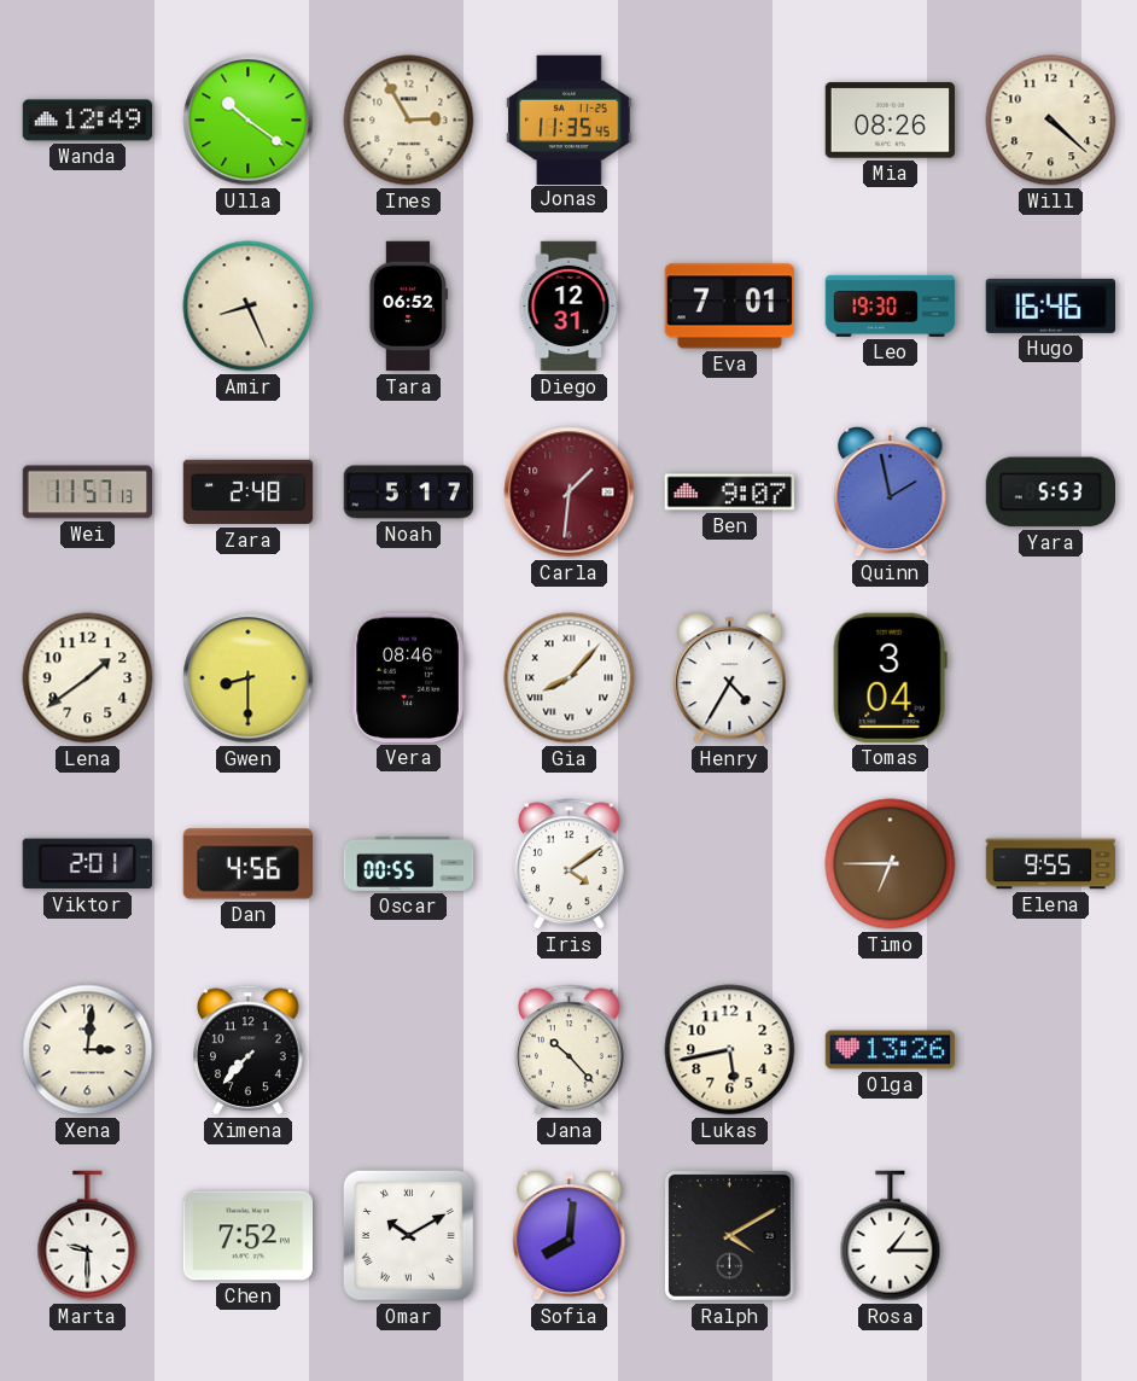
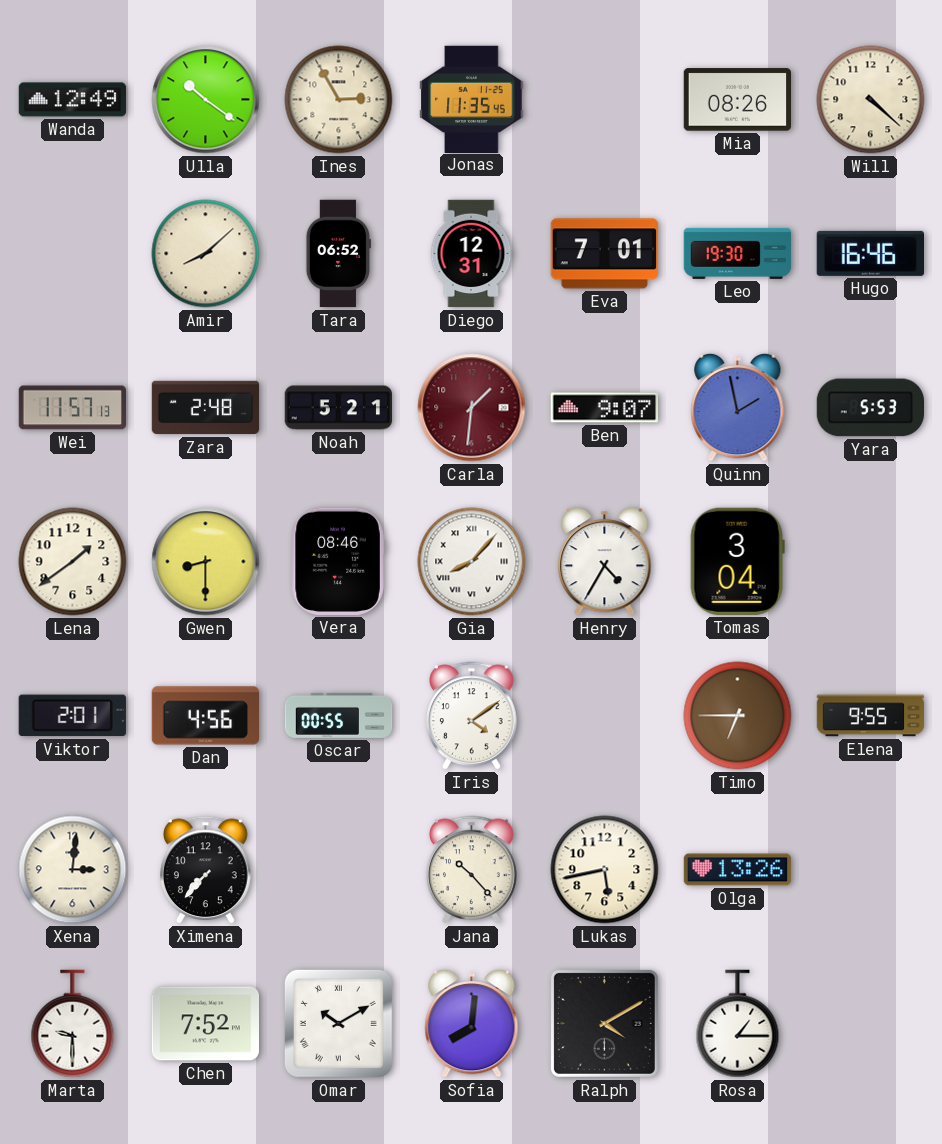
Amir: 8:26 -> 8:08
Noah: 5:17 -> 5:21
